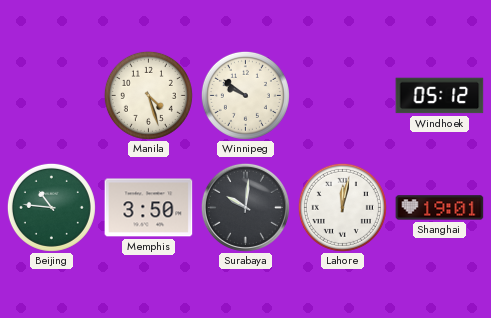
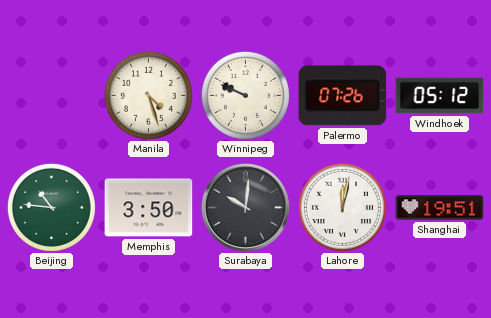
Winnipeg: 9:51 -> 9:49
Palermo: none -> 07:26
Shanghai: 19:01 -> 19:51
